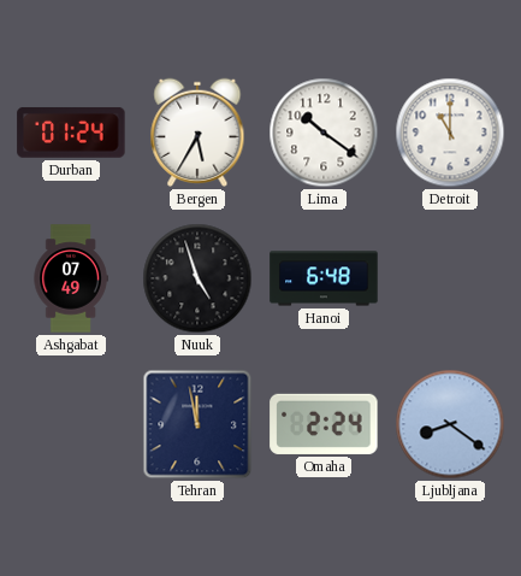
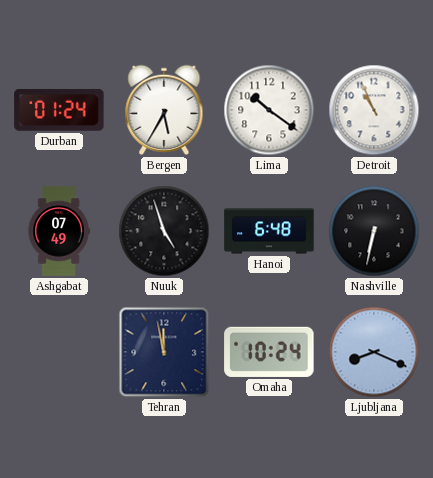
Detroit: 11:00 -> 10:56
Nashville: none -> 6:32
Omaha: 2:24 -> 10:24
Ljubljana: 8:21 -> 8:19
